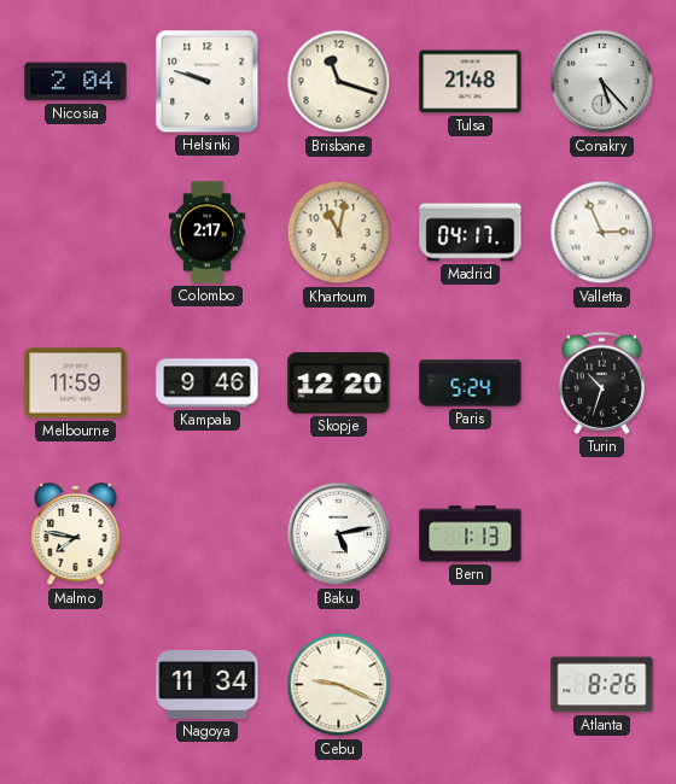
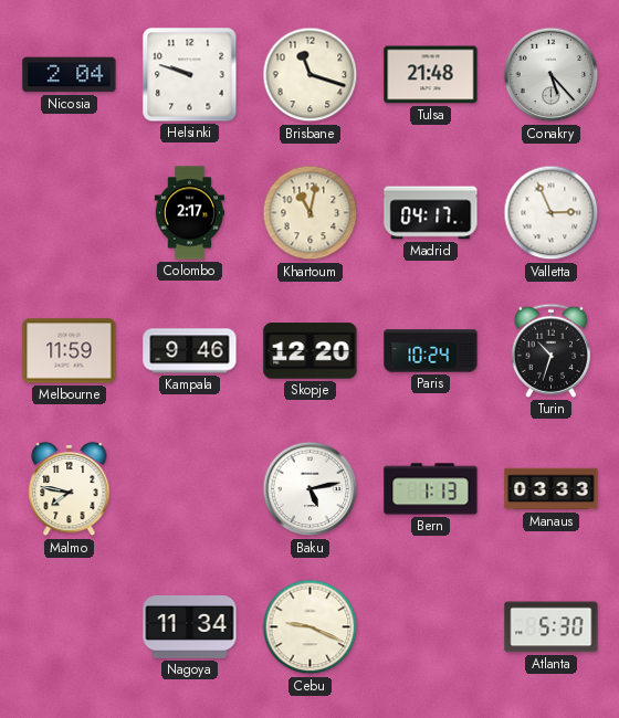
Paris: 5:24 -> 10:24
Manaus: none -> 03:33
Atlanta: 8:26 -> 5:30
